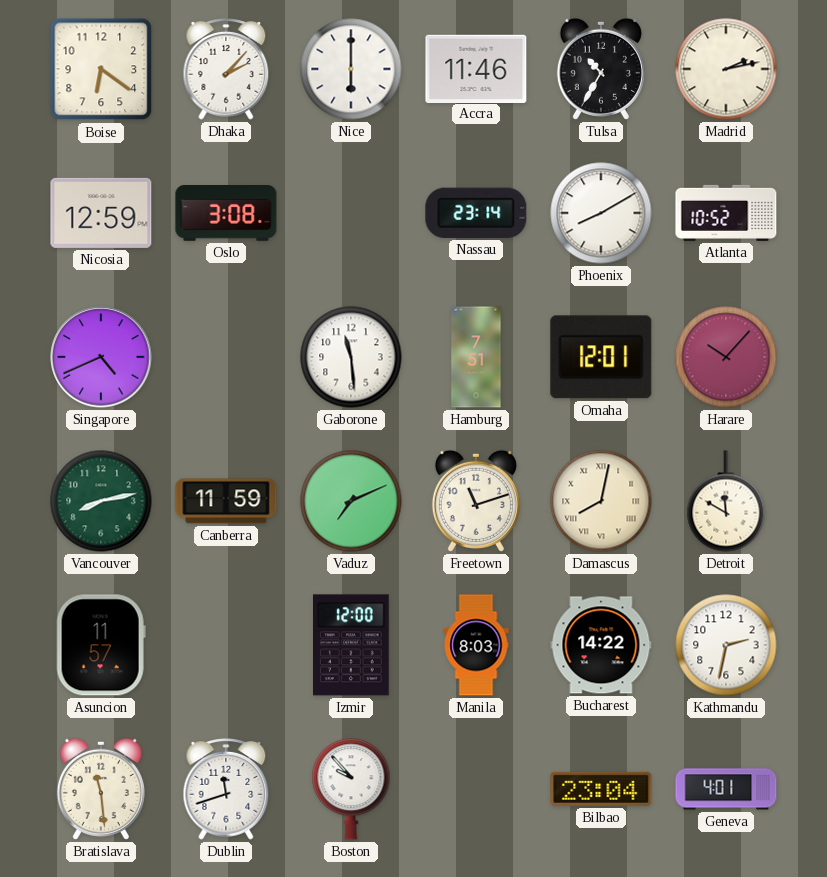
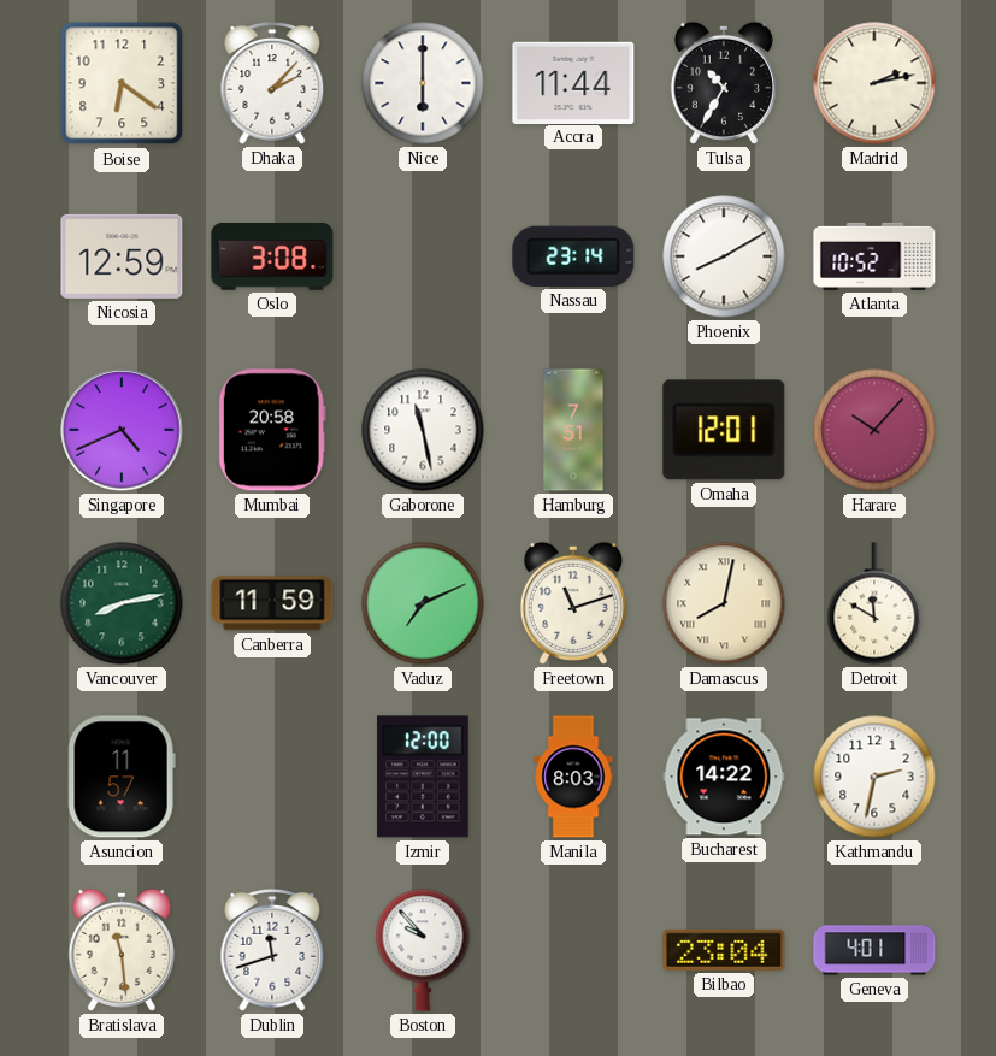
Accra: 11:46 -> 11:44
Mumbai: none -> 20:58
Gaborone: 11:29 -> 11:28
